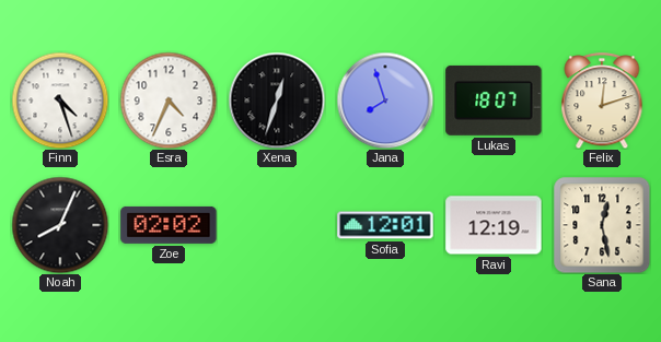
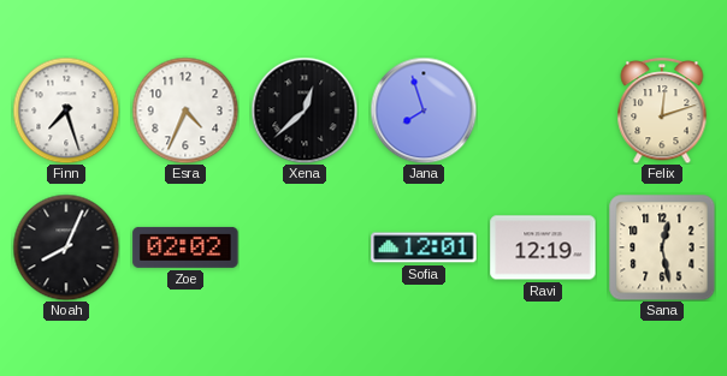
Finn: 4:27 -> 7:27
Xena: 12:33 -> 12:38
Lukas: 18:07 -> none
